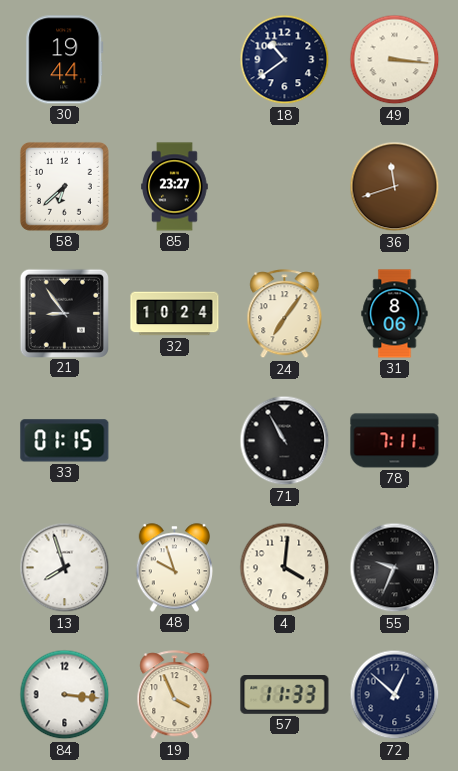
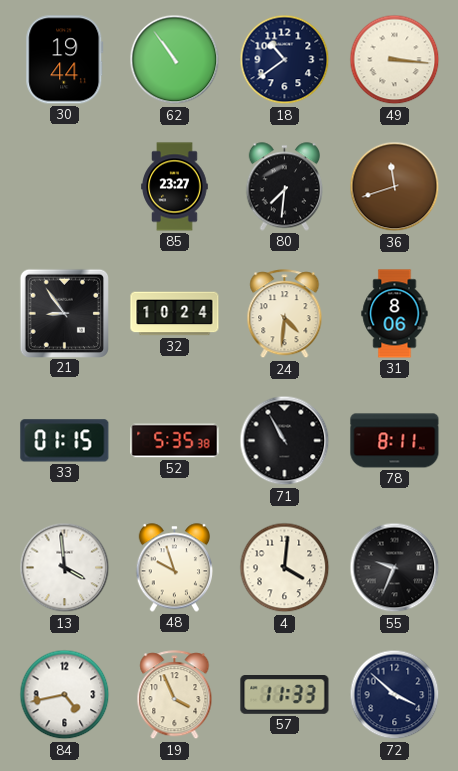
62: none -> 10:54
58: 6:38 -> none
80: none -> 7:31
24: 7:06 -> 4:31
52: none -> 5:35
78: 7:11 -> 8:11
13: 7:57 -> 3:59
84: 3:16 -> 4:43
72: 12:52 -> 3:52
